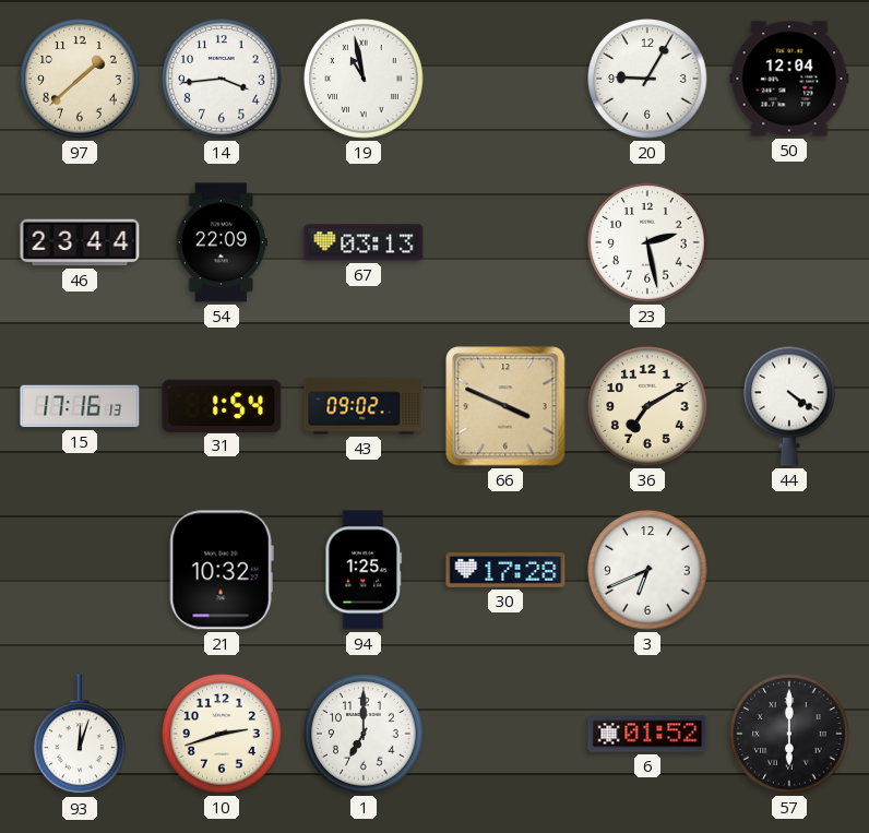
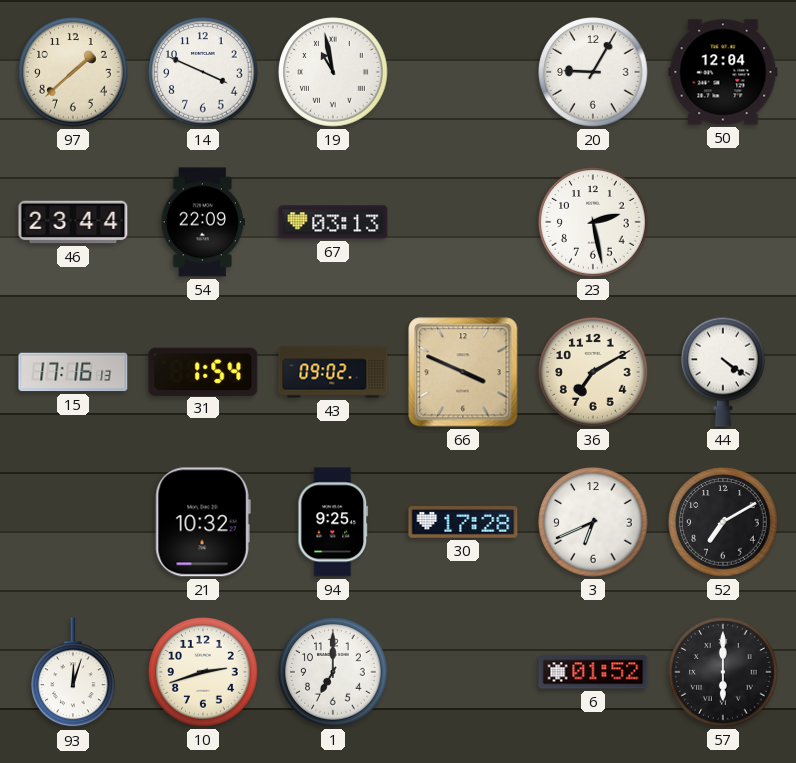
14: 3:44 -> 3:49
94: 1:25 -> 9:25
52: none -> 7:10
